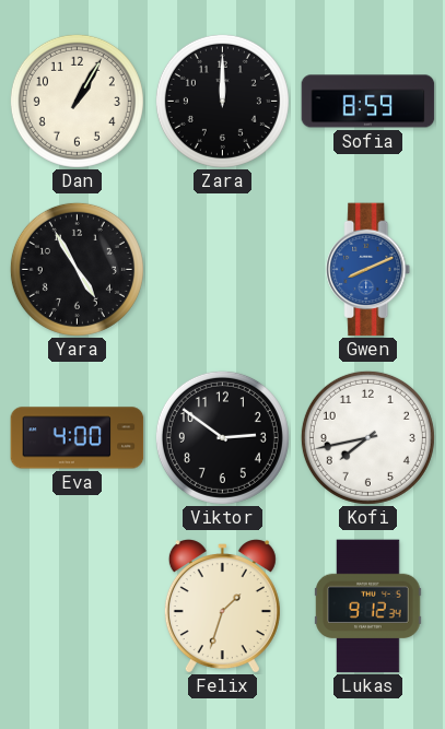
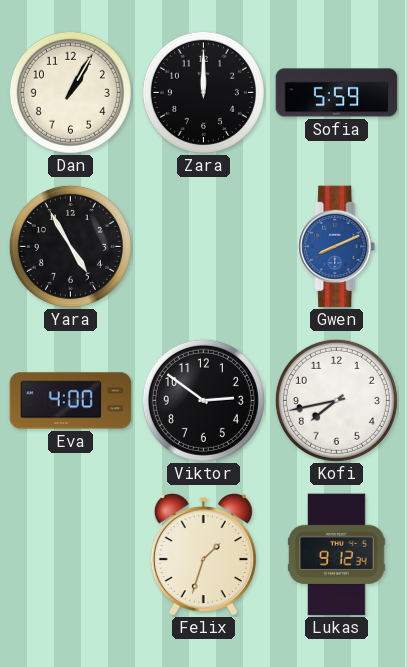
Sofia: 8:59 -> 5:59
